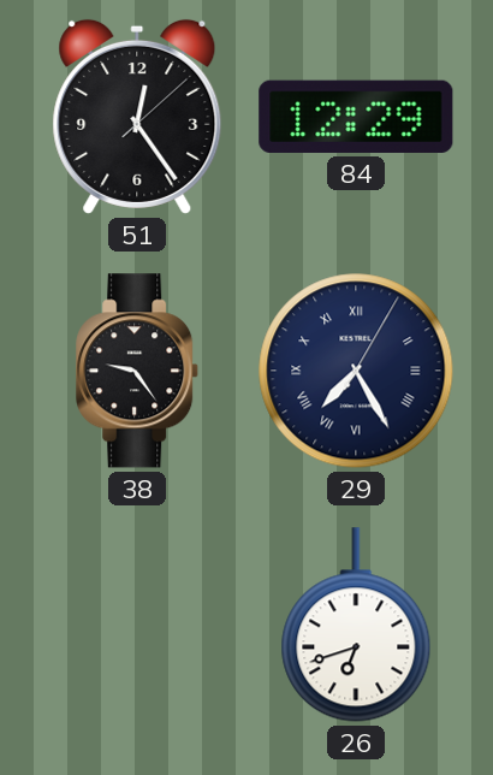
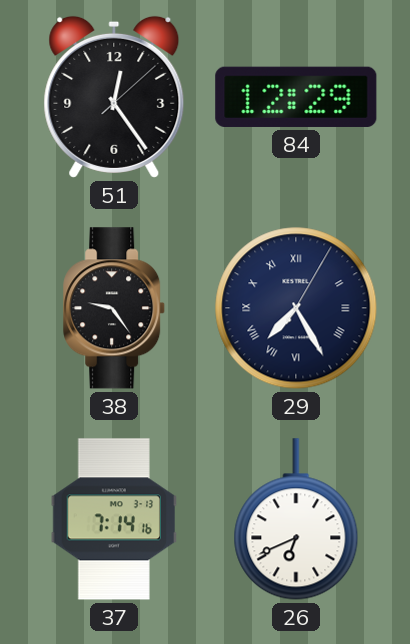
37: none -> 7:14
26: 6:42 -> 6:41
